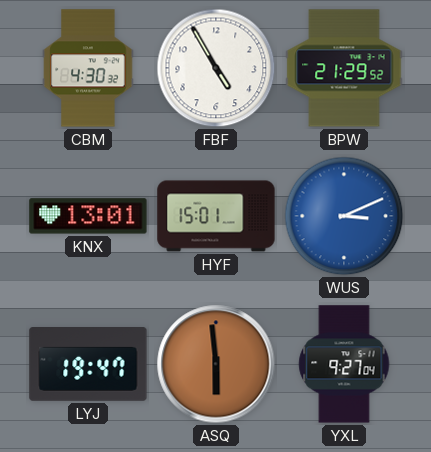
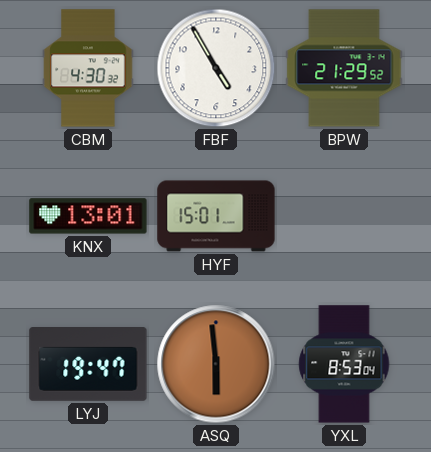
WUS: 3:11 -> none
YXL: 9:27 -> 8:53
